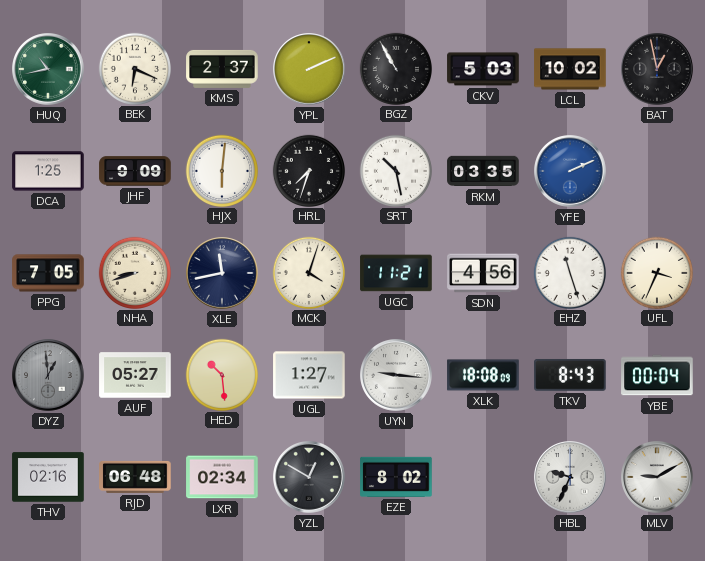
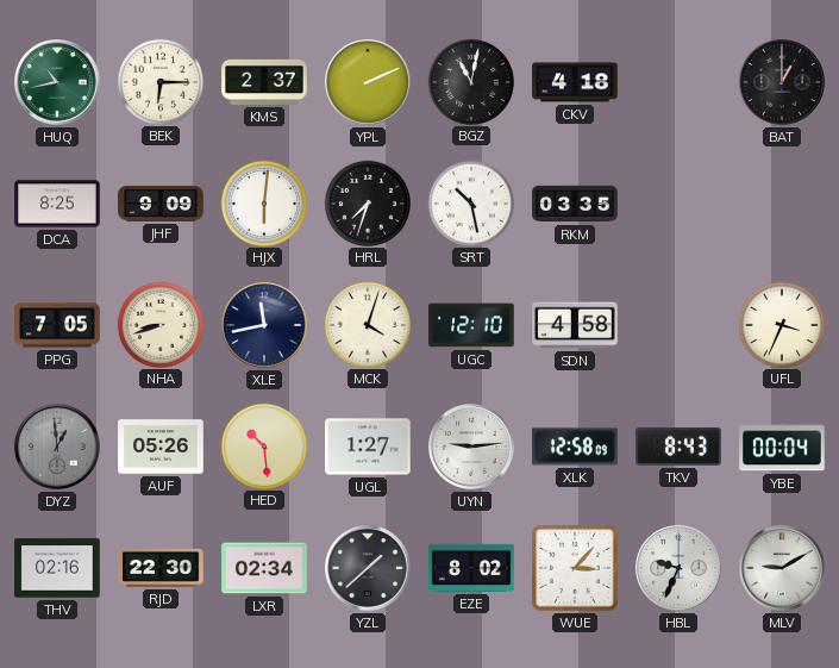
BEK: 6:19 -> 6:15
BGZ: 10:55 -> 11:02
CKV: 5:03 -> 4:18
LCL: 10:02 -> none
BAT: 12:58 -> 1:00
DCA: 1:25 -> 8:25
YFE: 2:11 -> none
UGC: 11:21 -> 12:10
SDN: 4:56 -> 4:58
EHZ: 11:27 -> none
AUF: 05:27 -> 05:26
UYN: 9:16 -> 9:14
XLK: 18:08 -> 12:58
RJD: 06:48 -> 22:30
YZL: 12:50 -> 1:38
WUE: none -> 3:07
